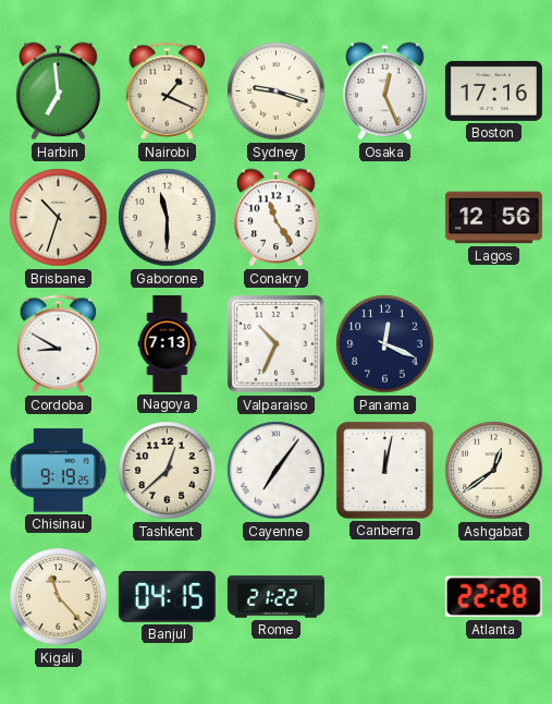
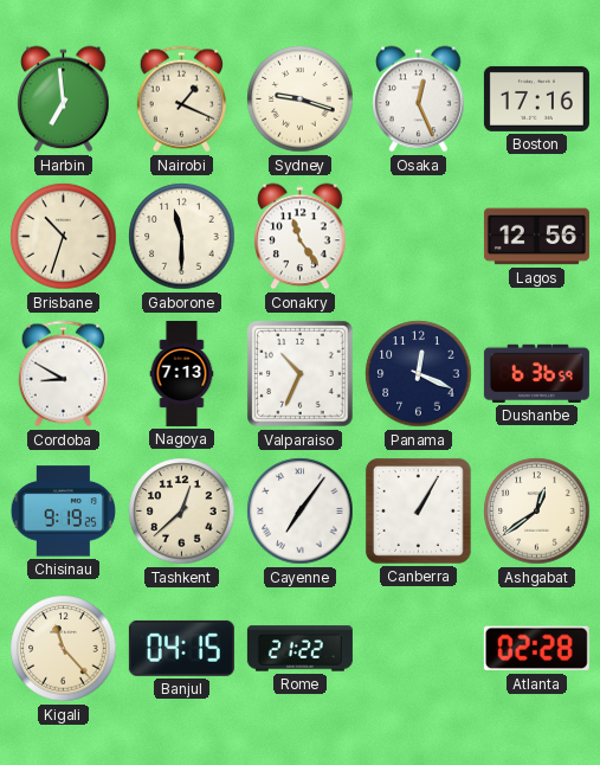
Dushanbe: none -> 6:36
Canberra: 12:02 -> 1:05
Atlanta: 22:28 -> 02:28
